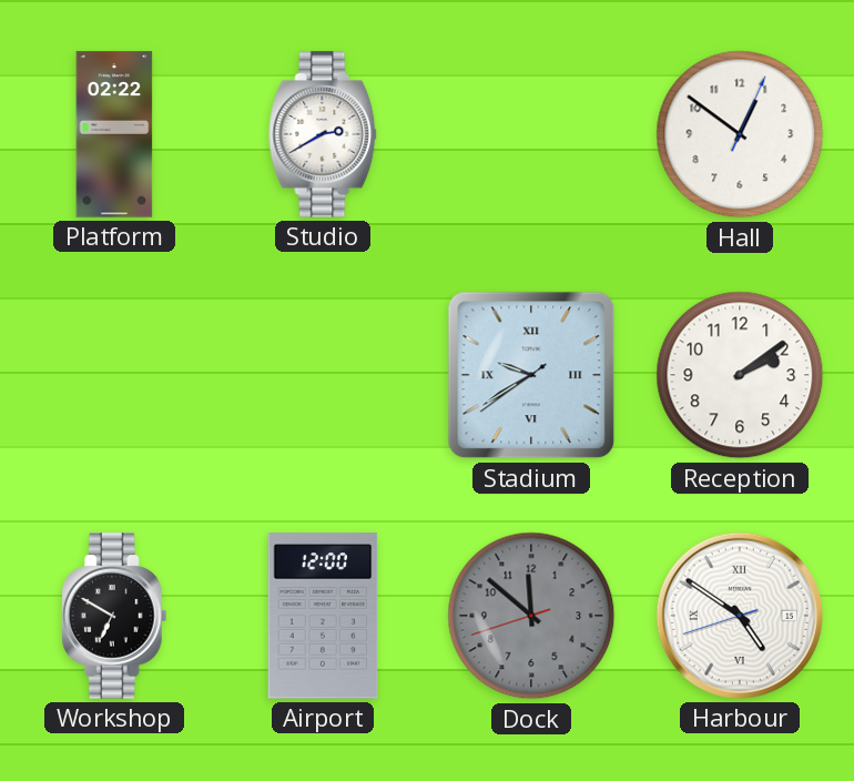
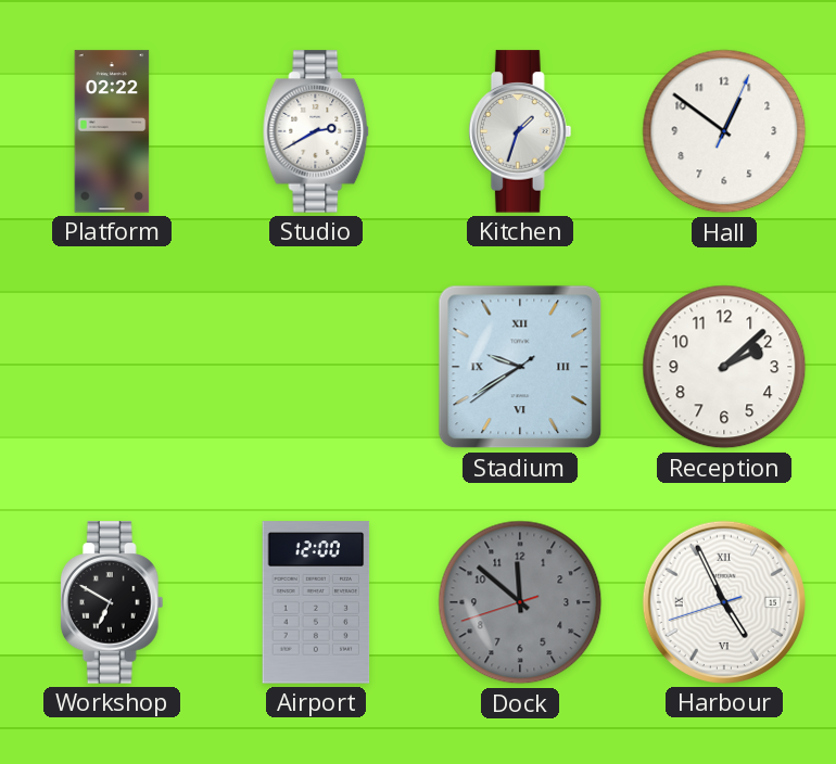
Kitchen: none -> 1:33
Reception: 2:09 -> 2:08
Harbour: 4:50 -> 4:55
